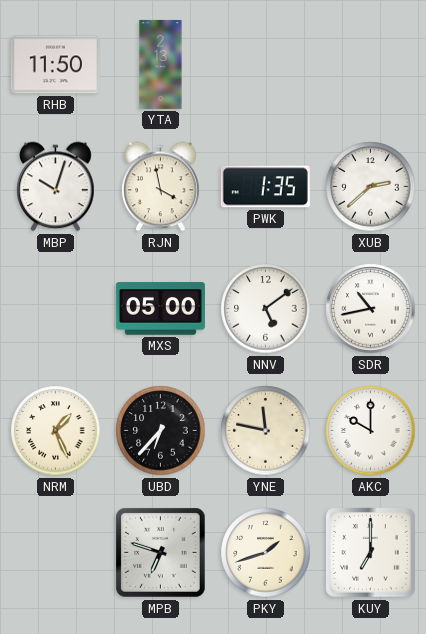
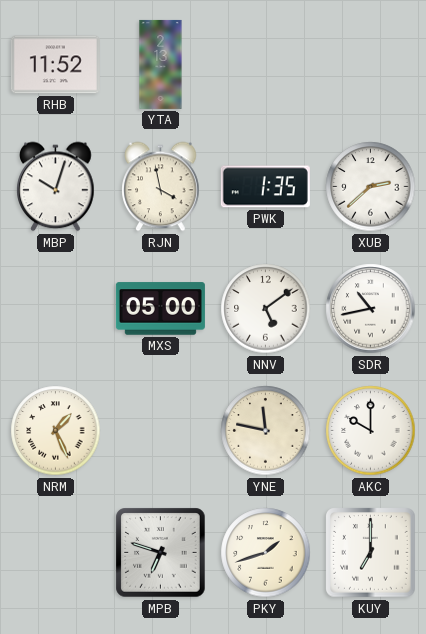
RHB: 11:50 -> 11:52
UBD: 6:37 -> none
